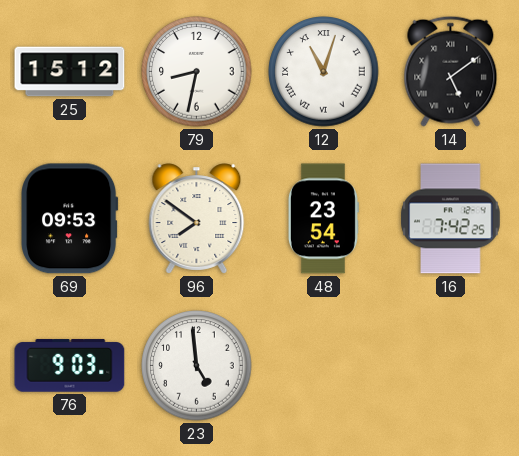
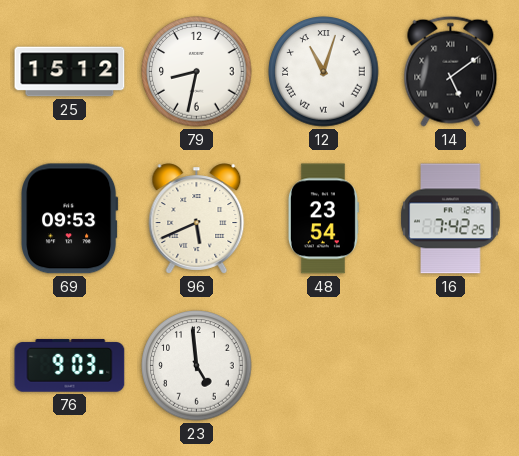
96: 7:51 -> 5:41
